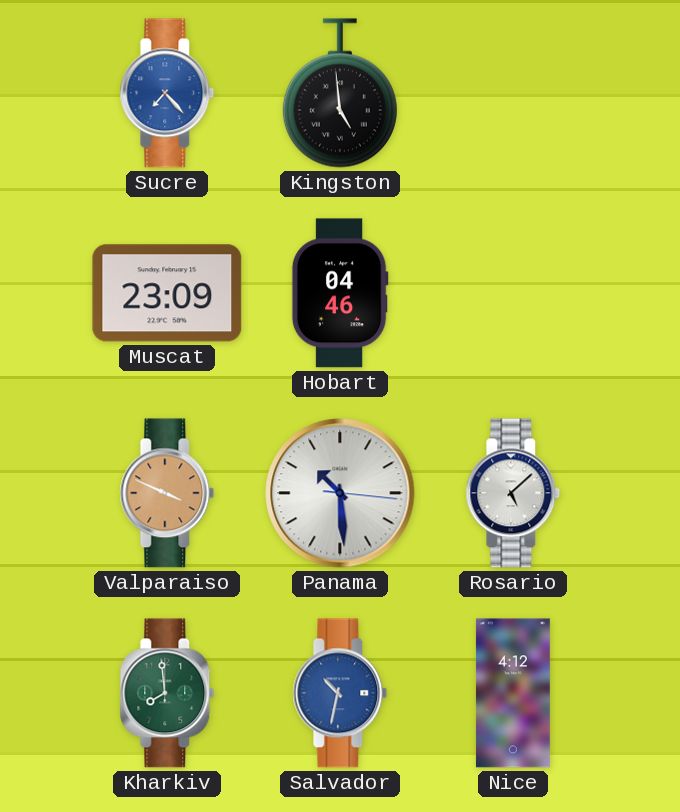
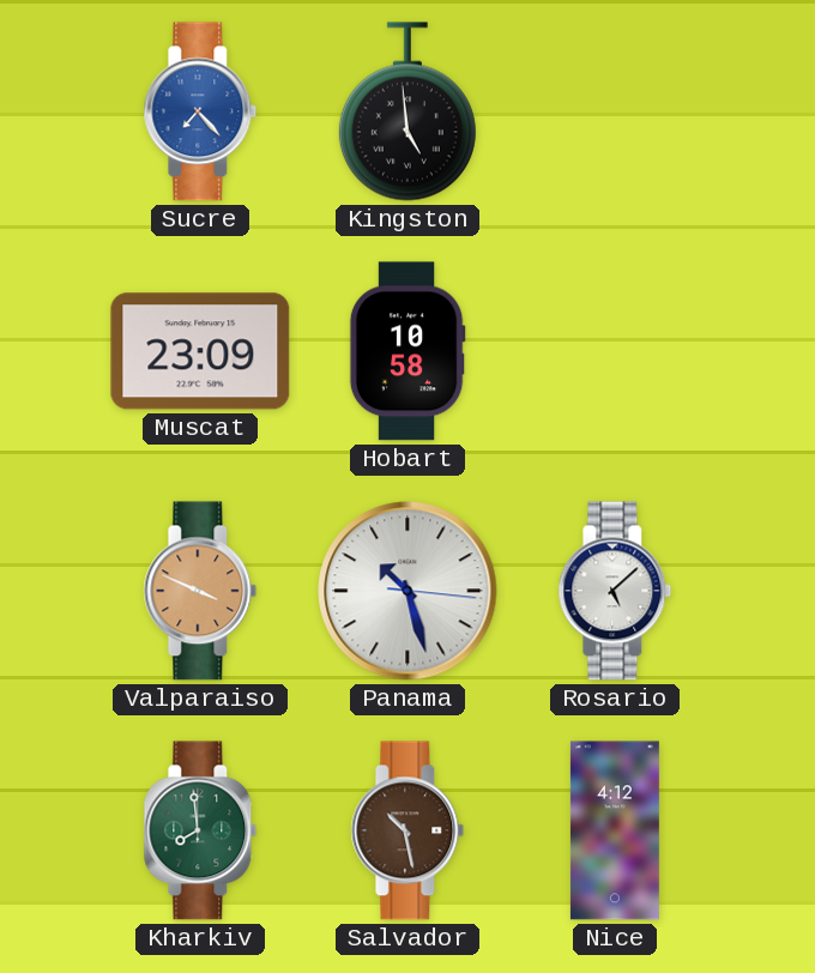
Hobart: 04:46 -> 10:58
Panama: 10:29 -> 10:27
Salvador: 10:32 -> 10:28
Salvador dial: blue -> brown
